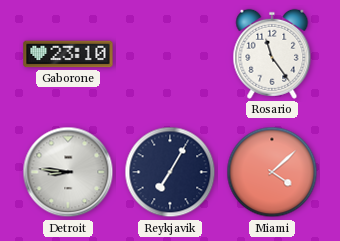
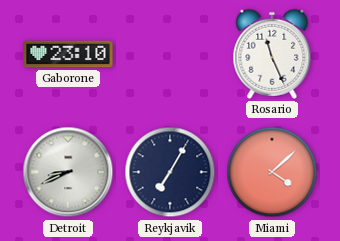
Rosario: 11:24 -> 11:26
Detroit: 8:46 -> 8:41
